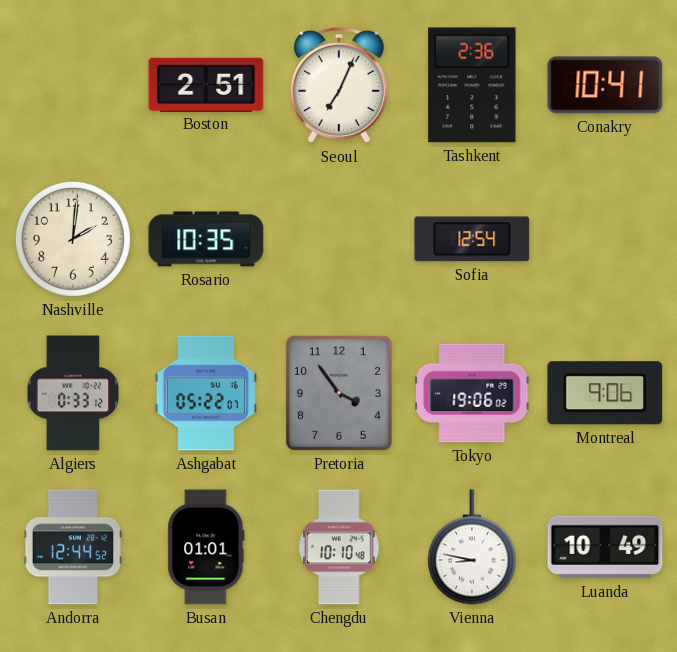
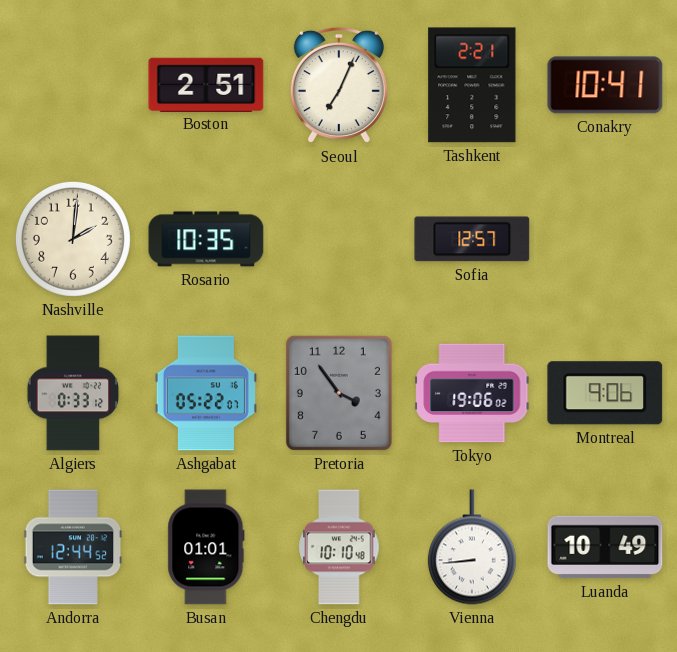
Tashkent: 2:36 -> 2:21
Sofia: 12:54 -> 12:57
Vienna: 8:47 -> 8:44
